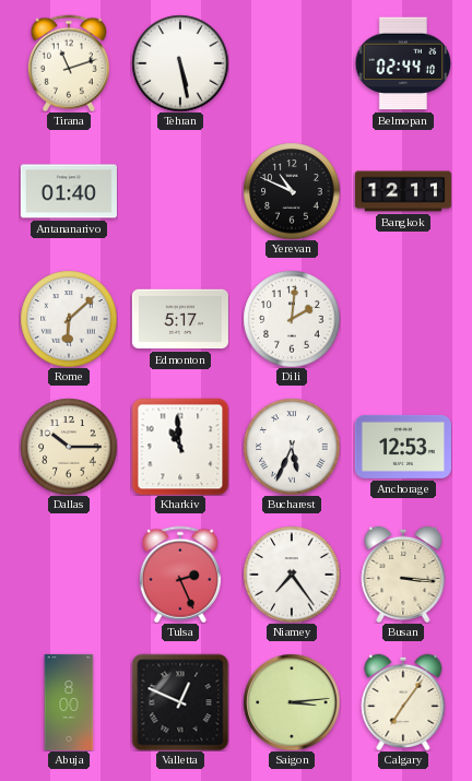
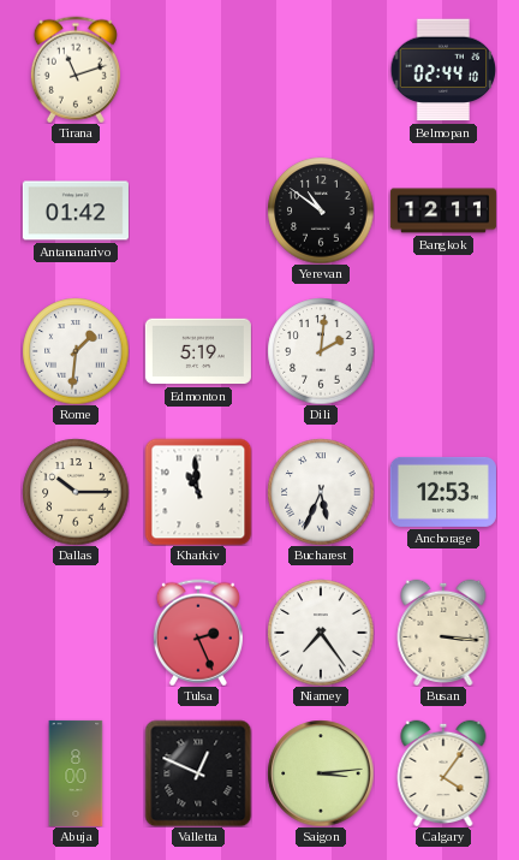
Tehran: 5:28 -> none
Antananarivo: 01:40 -> 01:42
Yerevan: 10:49 -> 10:51
Rome: 6:08 -> 1:31
Edmonton: 5:17 -> 5:19
Calgary: 7:06 -> 4:06
